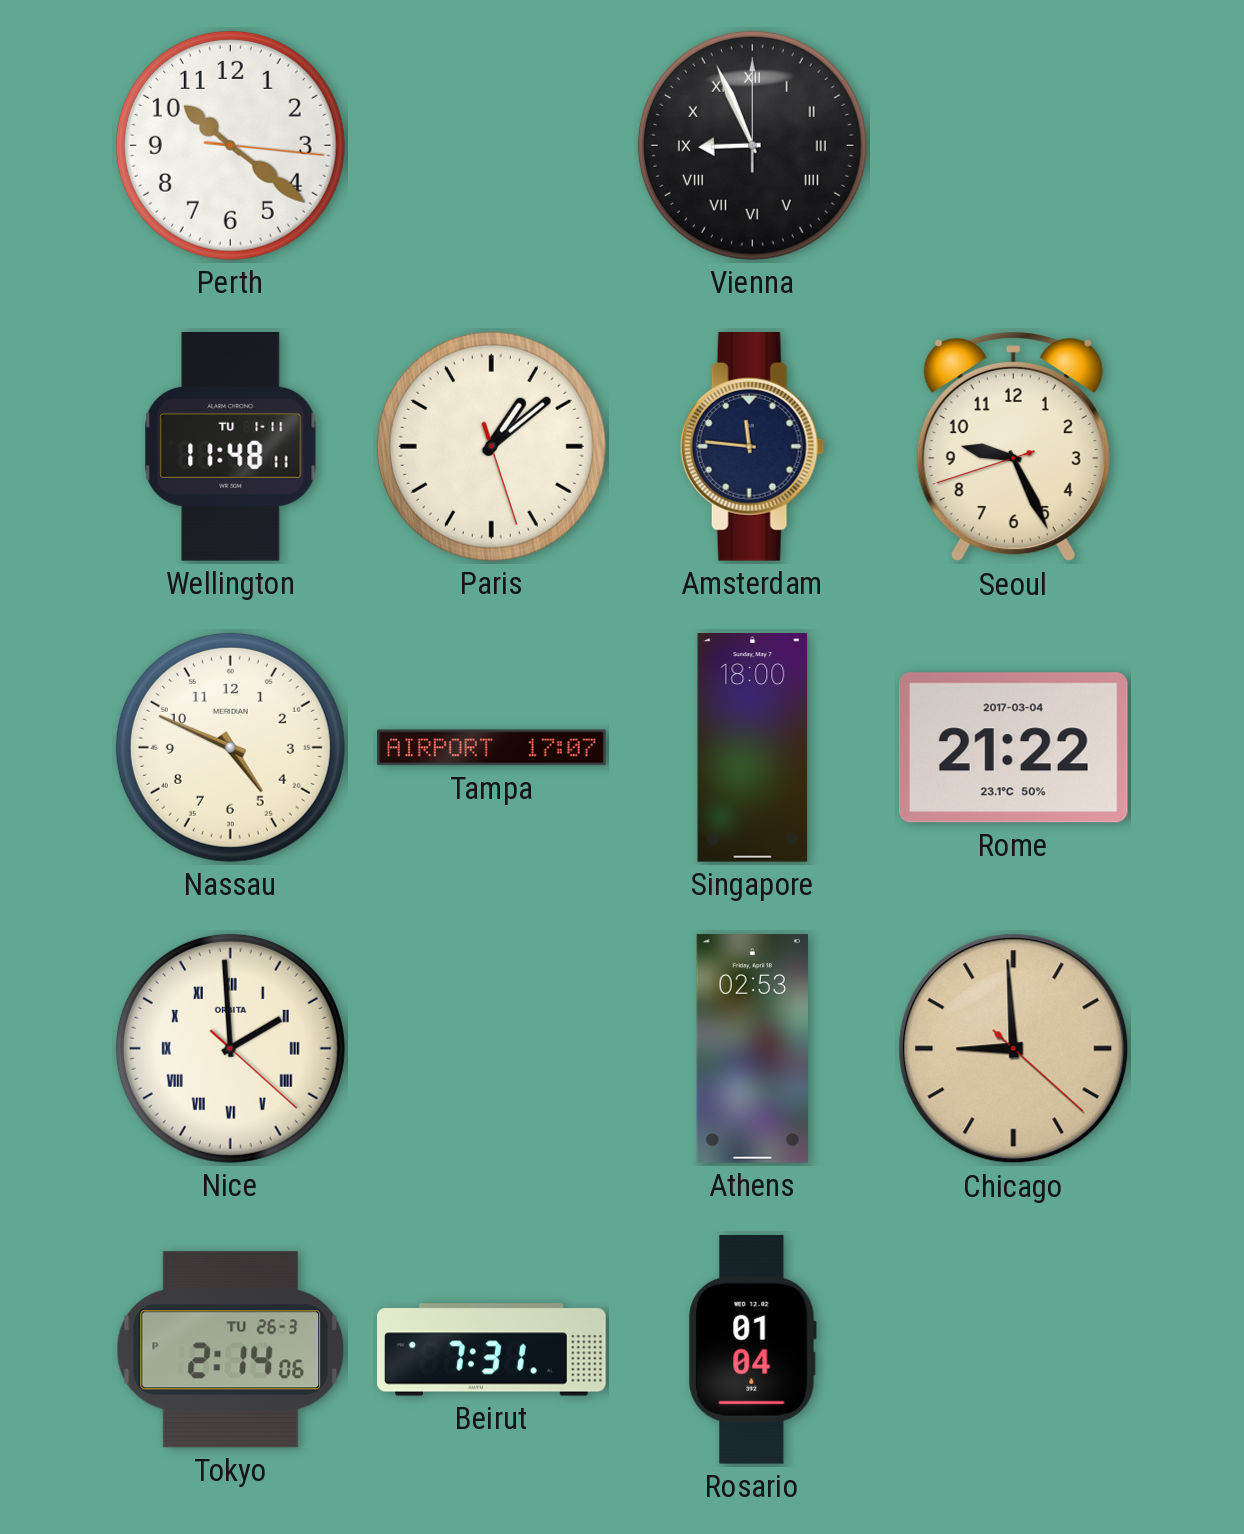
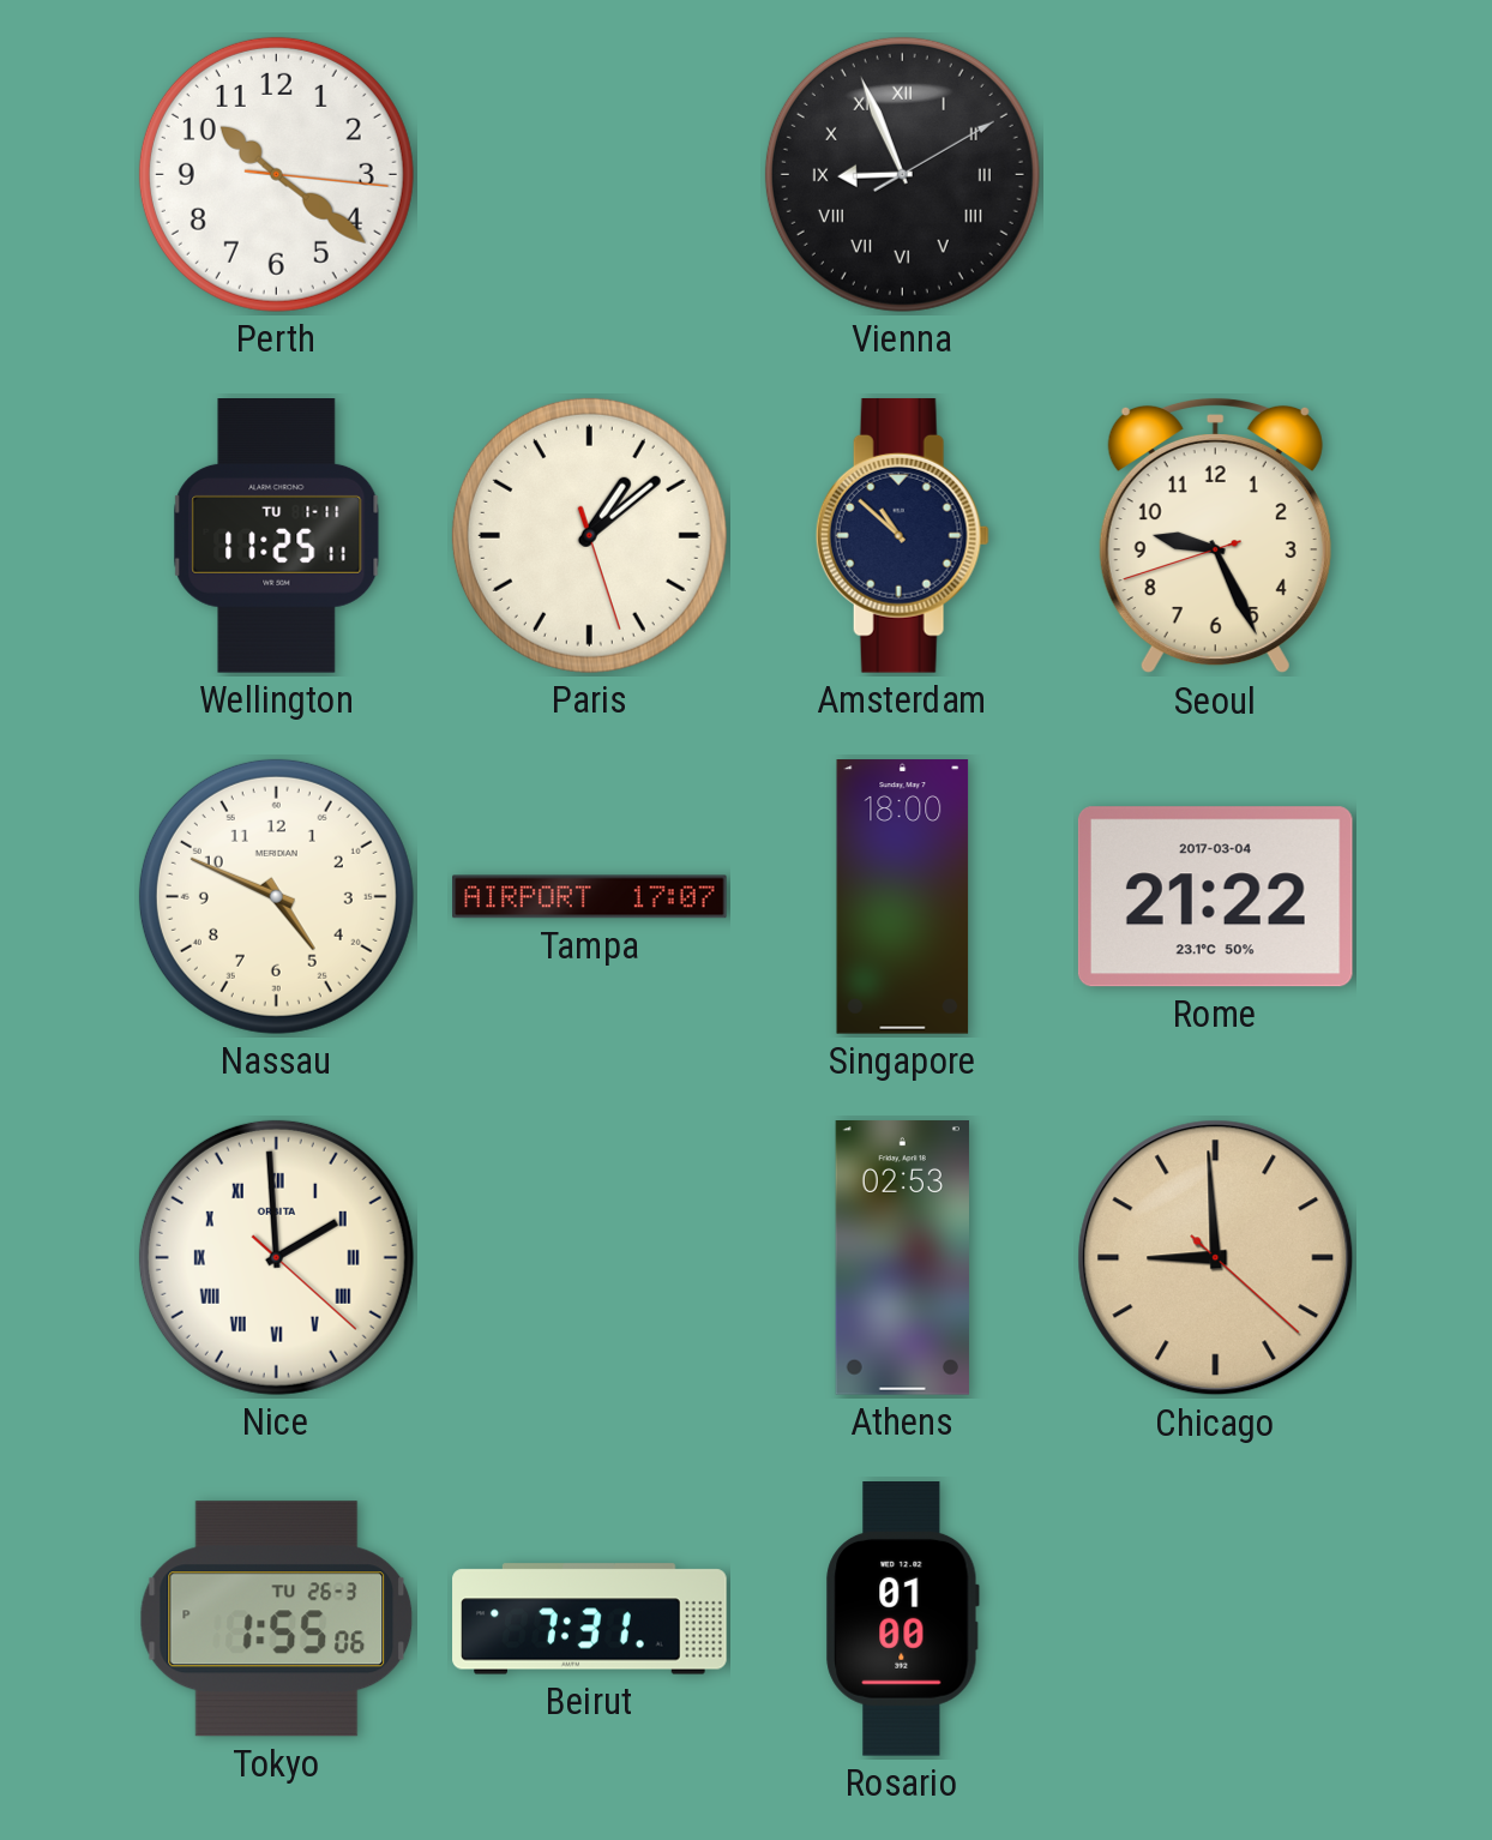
Vienna: 8:56:00 -> 8:56:10
Wellington: 11:48 -> 11:25
Amsterdam: 11:46 -> 10:52
Tokyo: 2:14 -> 1:55
Rosario: 01:04 -> 01:00
